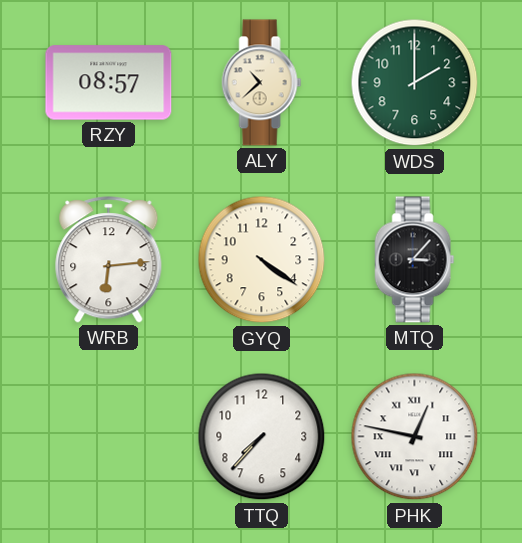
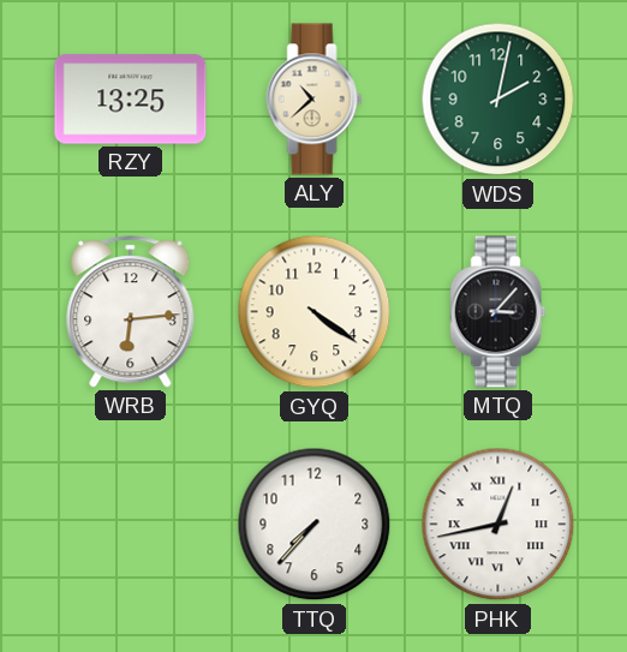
RZY: 08:57 -> 13:25
WDS: 2:00 -> 2:02
PHK: 12:47 -> 12:43
